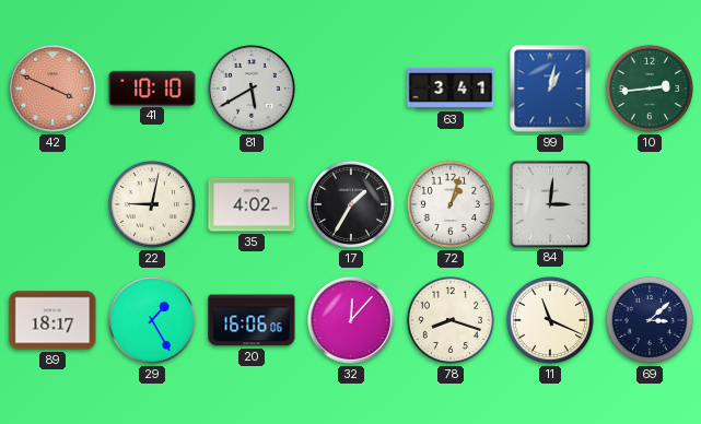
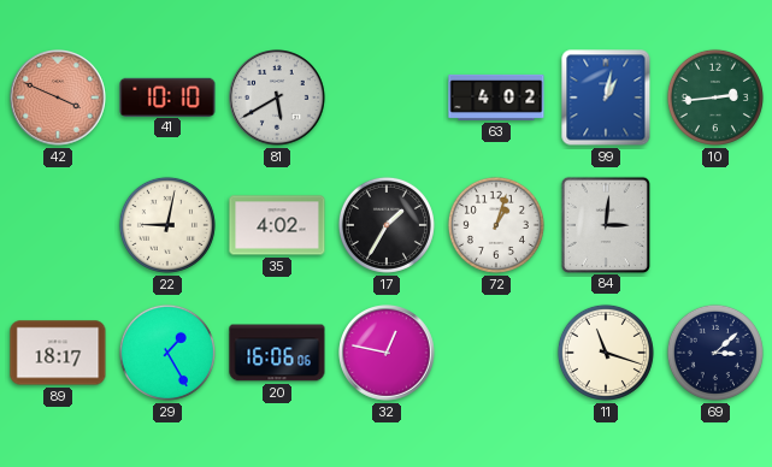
63: 3:41 -> 4:02
32: 12:07 -> 12:47
78: 8:18 -> none
11: 11:19 -> 11:18
